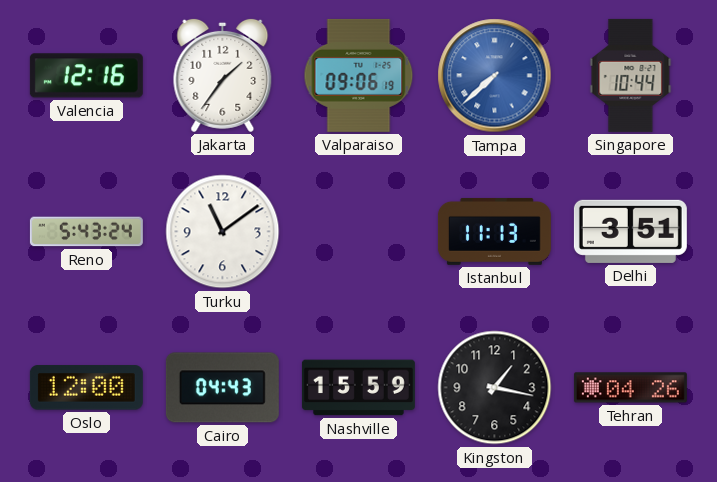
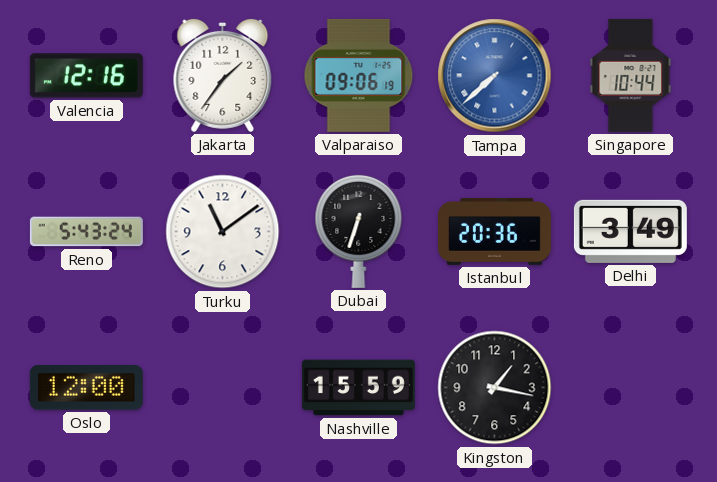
Dubai: none -> 6:33
Istanbul: 11:13 -> 20:36
Delhi: 3:51 -> 3:49
Cairo: 04:43 -> none
Tehran: 04:26 -> none
